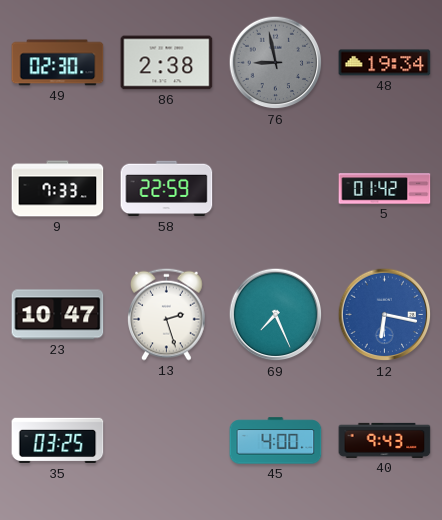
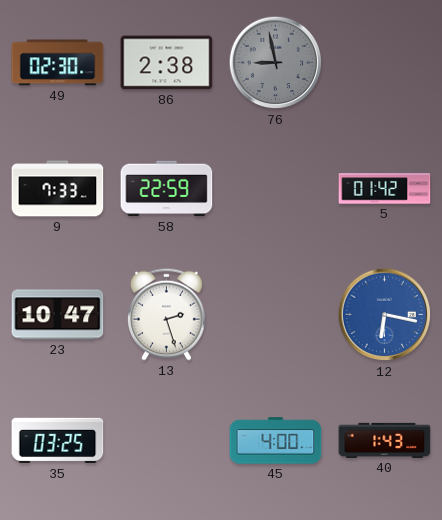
48: 19:34 -> none
69: 7:26 -> none
40: 9:43 -> 1:43
